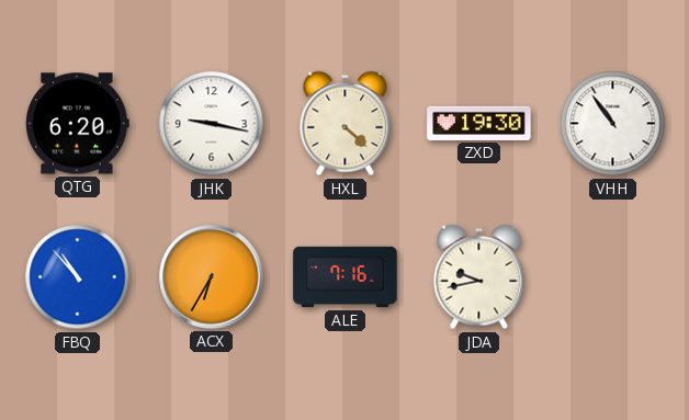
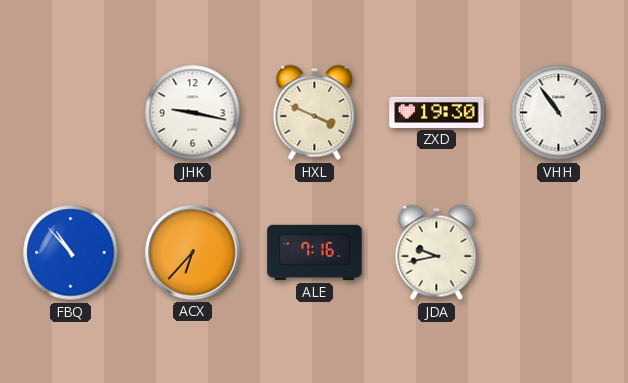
QTG: 6:20 -> none
HXL: 4:22 -> 3:49
ACX: 6:35 -> 6:37
